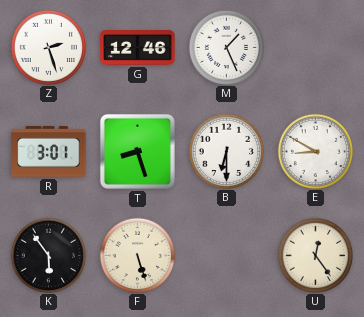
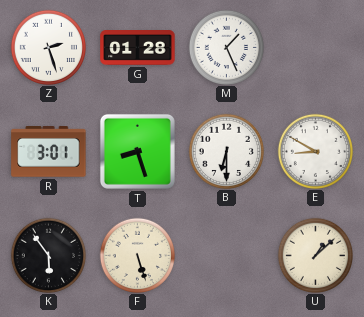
G: 12:46 -> 01:28
U: 12:24 -> 1:08
